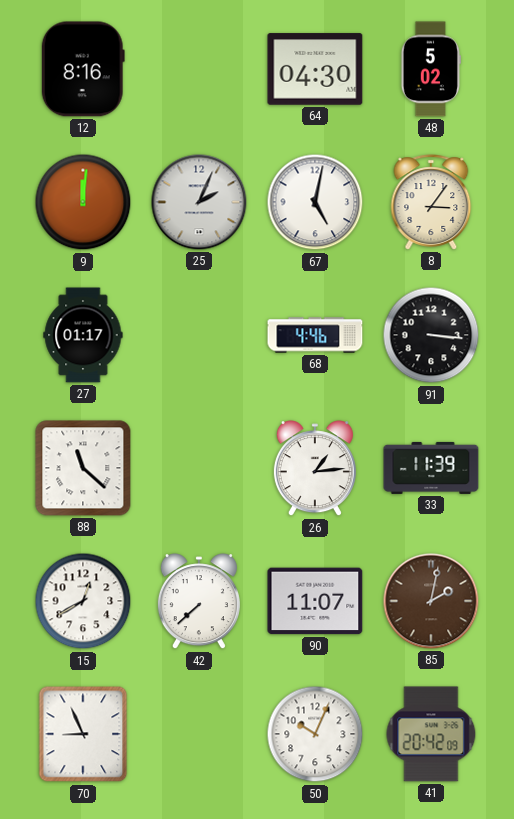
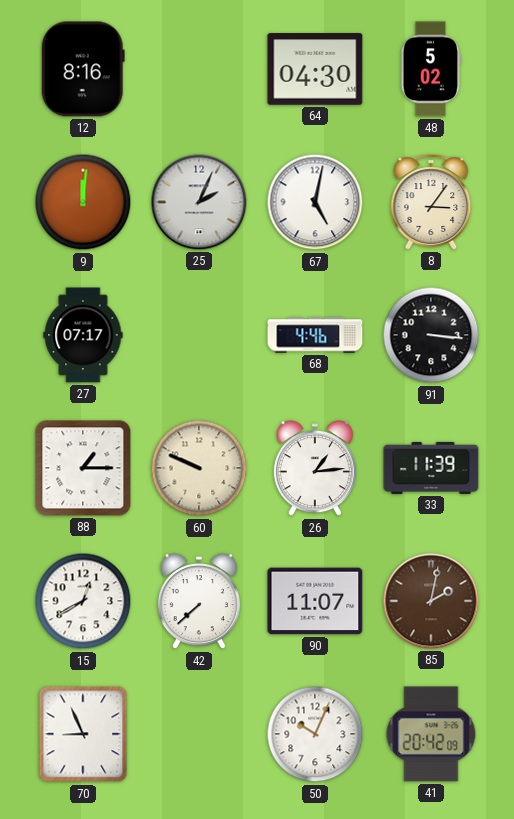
27: 01:17 -> 07:17
88: 11:22 -> 1:15
60: none -> 9:49
